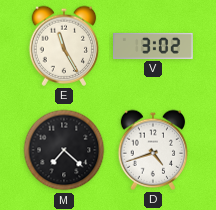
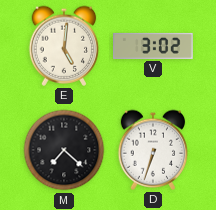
E: 11:25 -> 5:01
D: 4:42 -> 6:33
